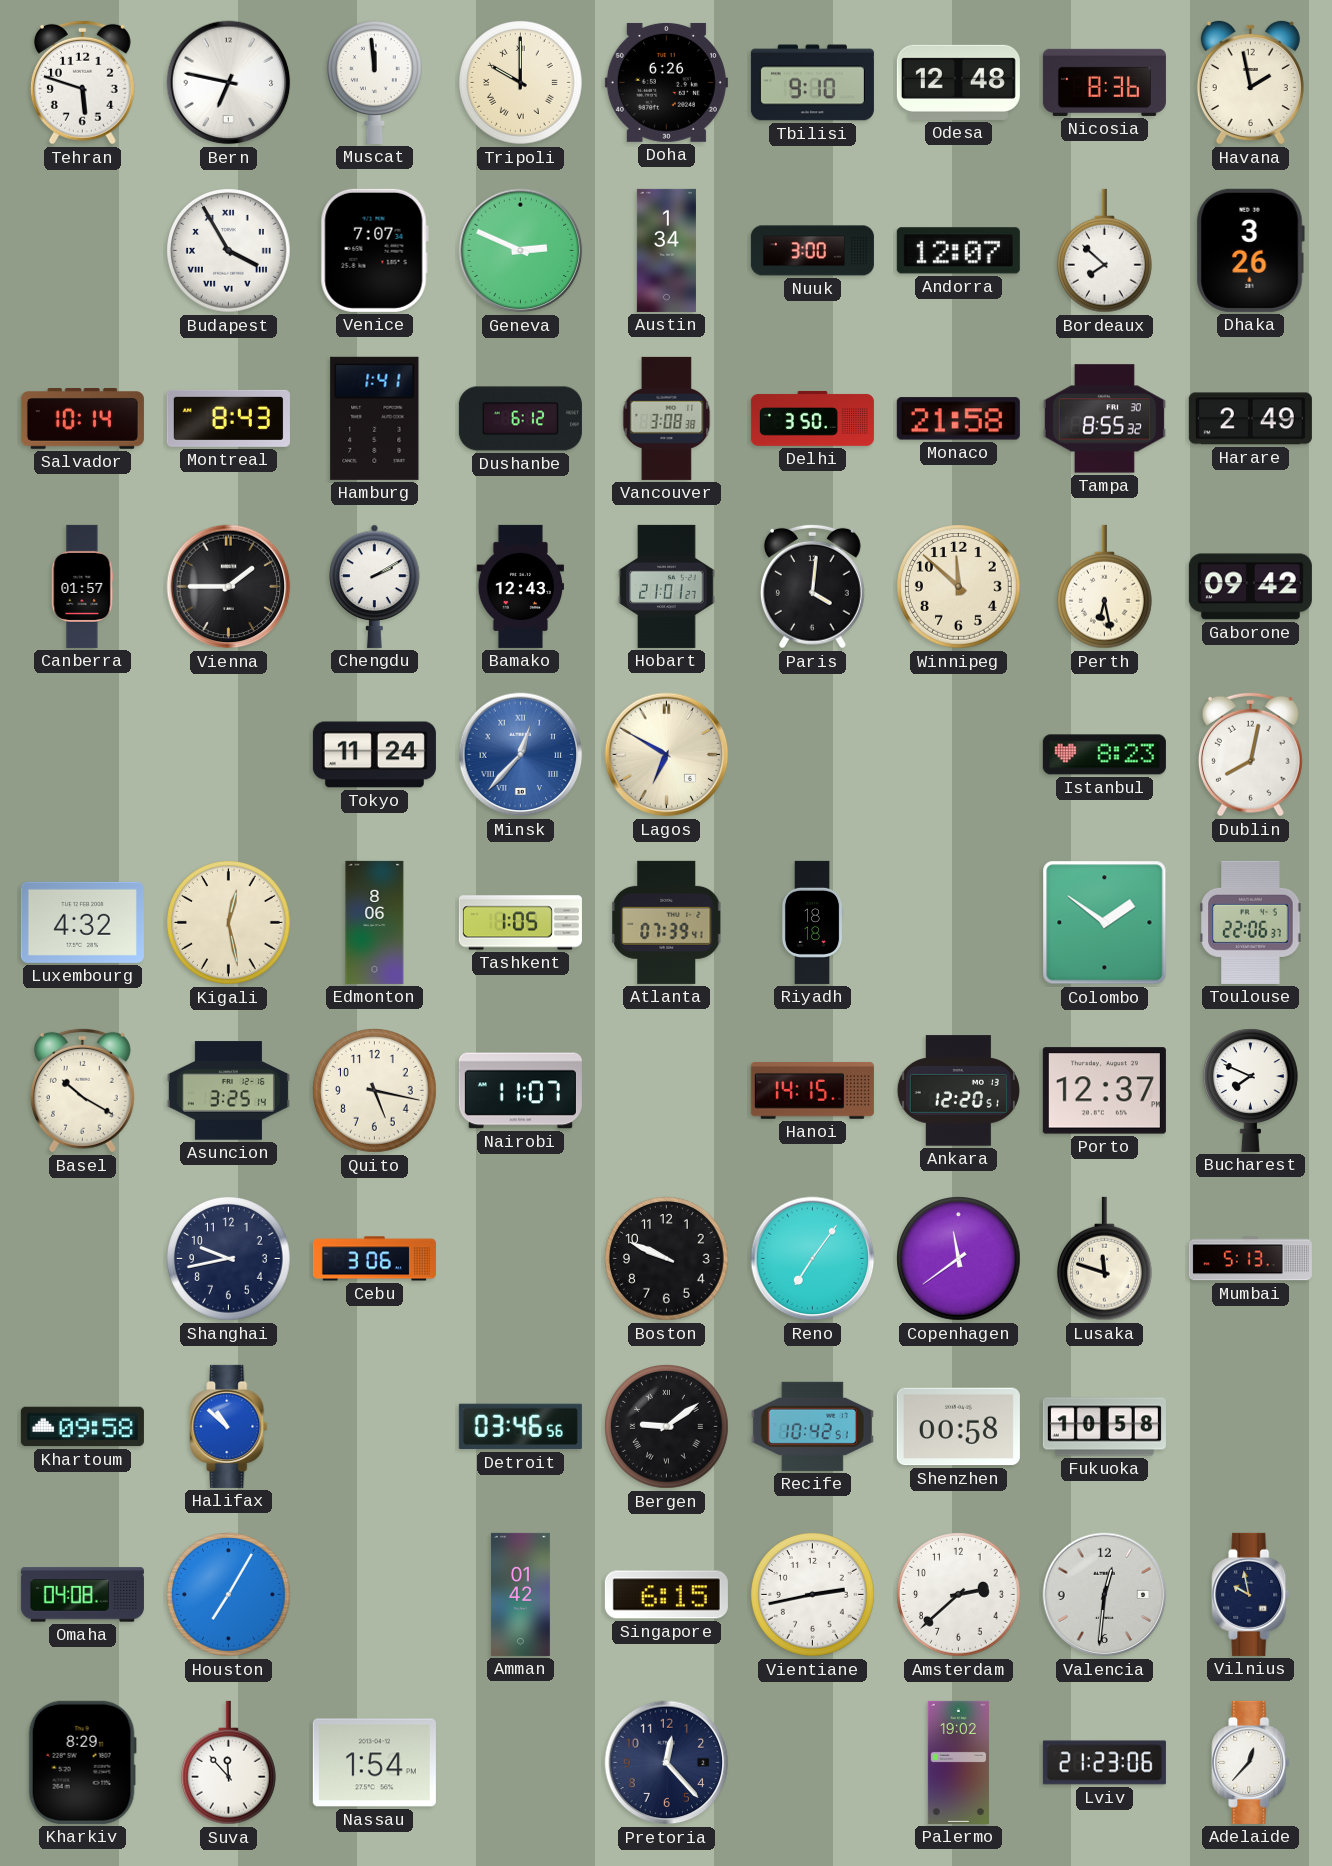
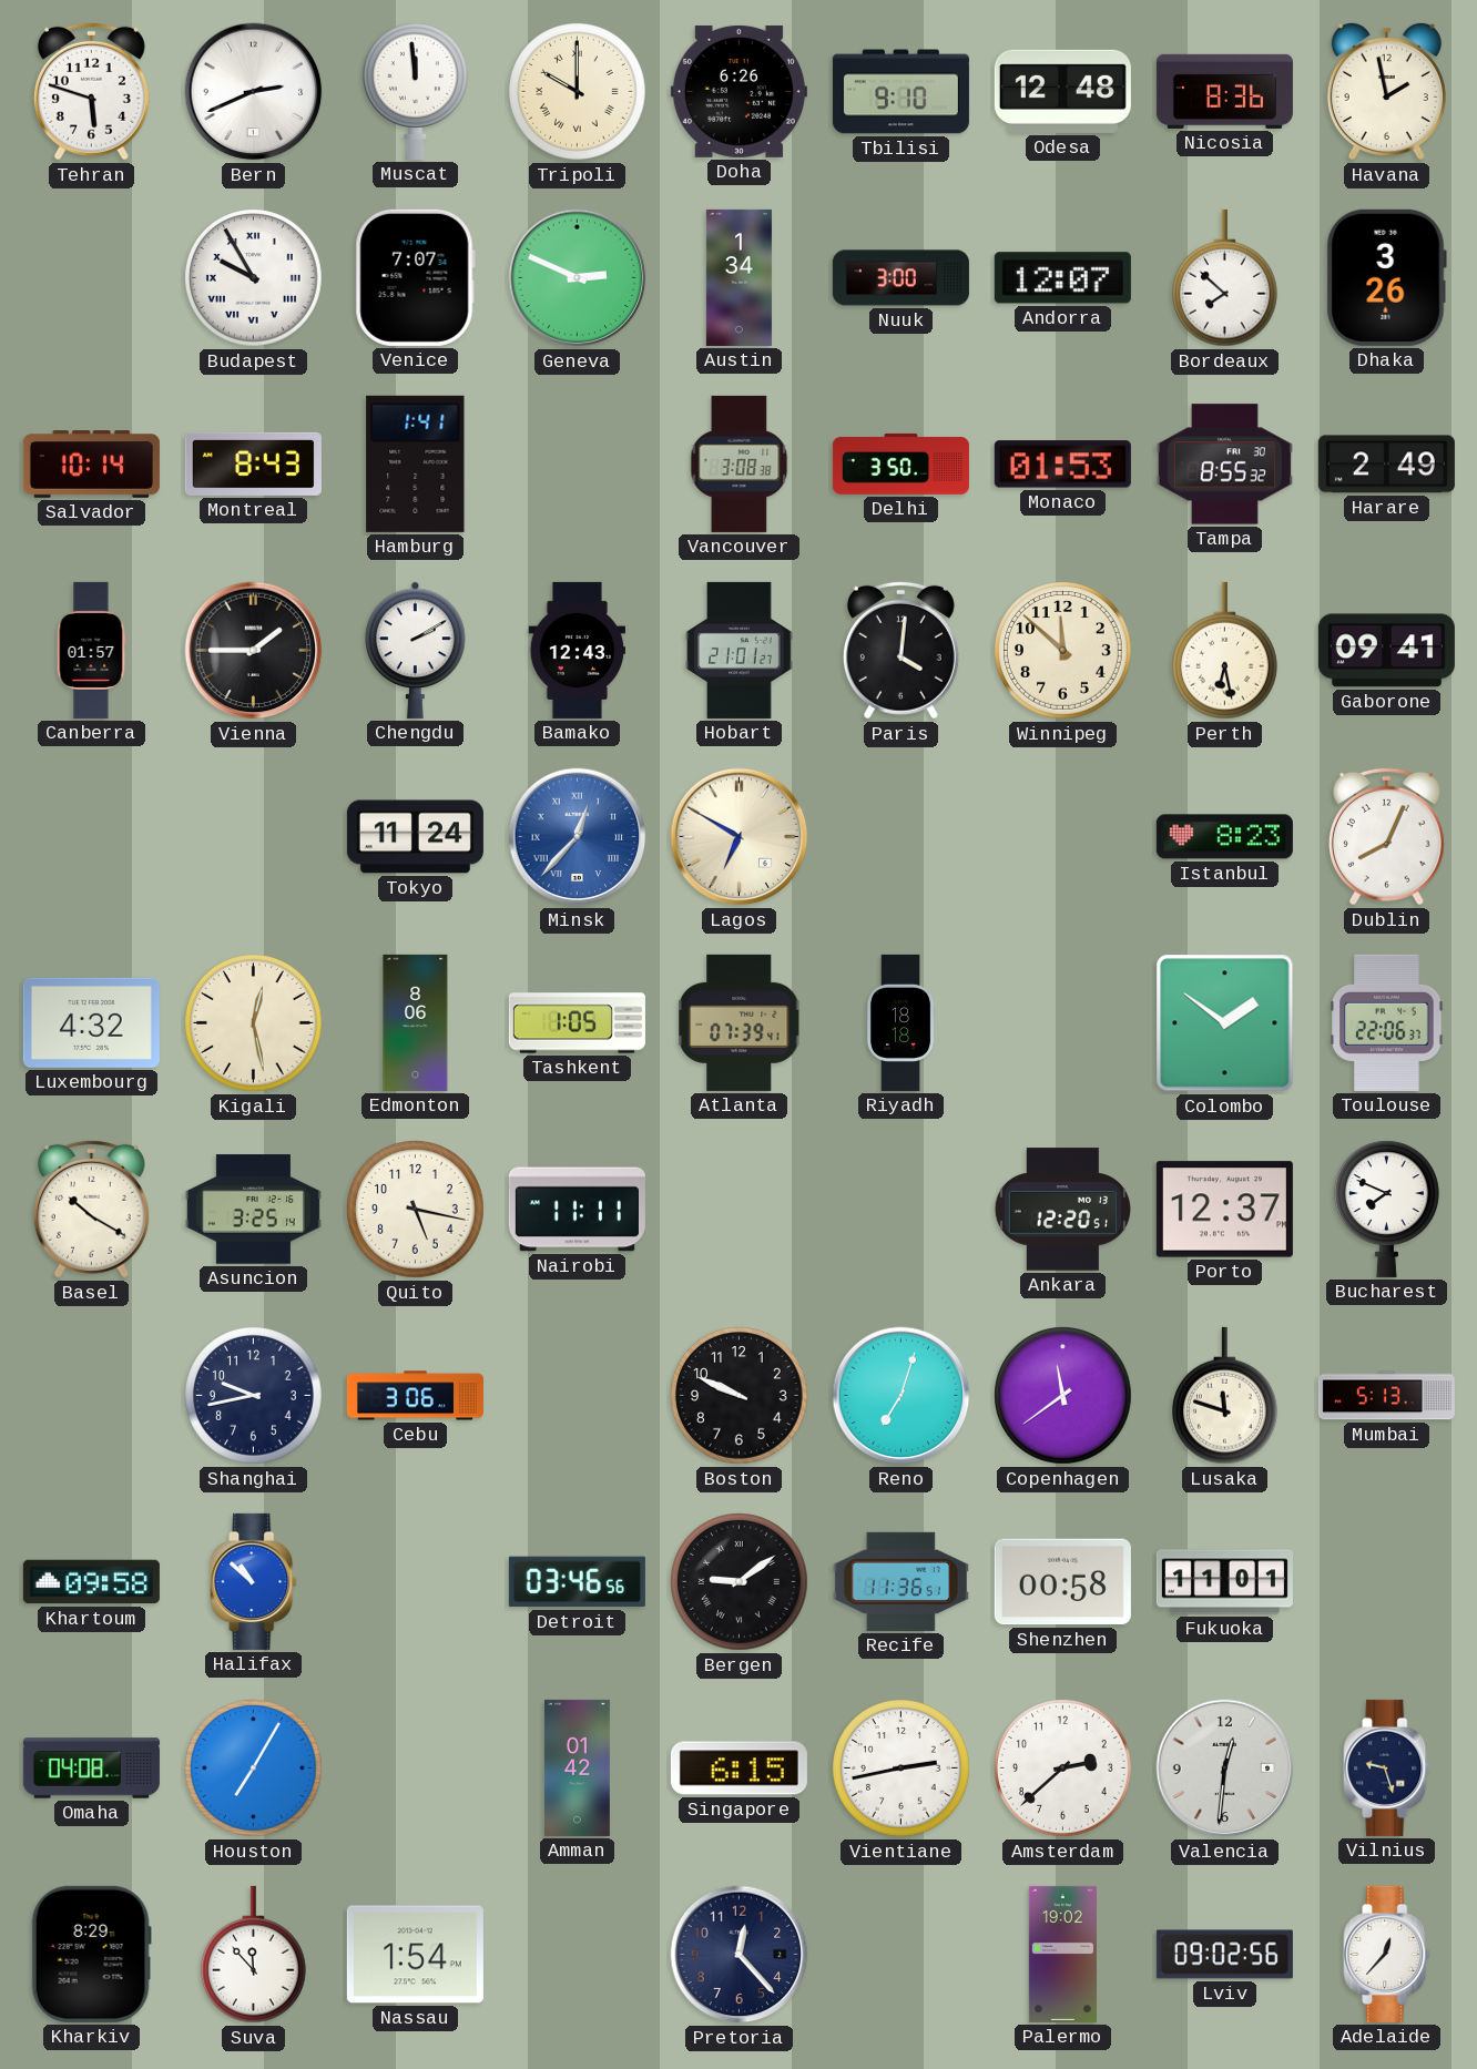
Bern: 6:47 -> 2:41
Budapest: 3:55 -> 9:55
Dushanbe: 6:12 -> none
Monaco: 21:58 -> 01:53
Gaborone: 09:42 -> 09:41
Dublin: 8:02 -> 8:04
Nairobi: 11:07 -> 11:11
Hanoi: 14:15 -> none
Reno: 7:06 -> 7:03
Recife: 10:42 -> 11:36
Fukuoka: 10:58 -> 11:01
Vilnius: 9:58 -> 9:27
Lviv: 21:23 -> 09:02
